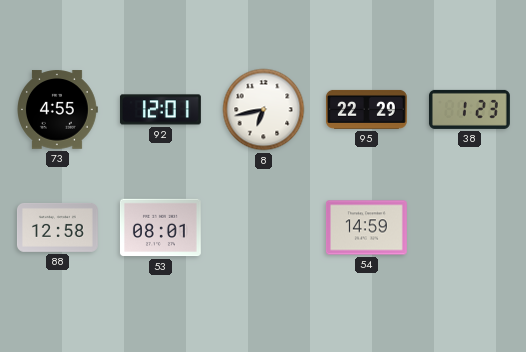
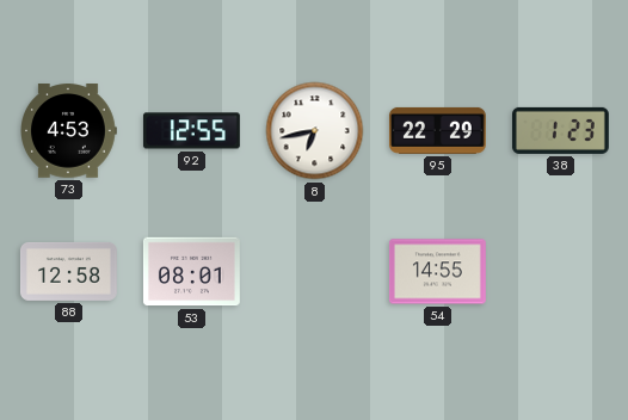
73: 4:55 -> 4:53
92: 12:01 -> 12:55
54: 14:59 -> 14:55
